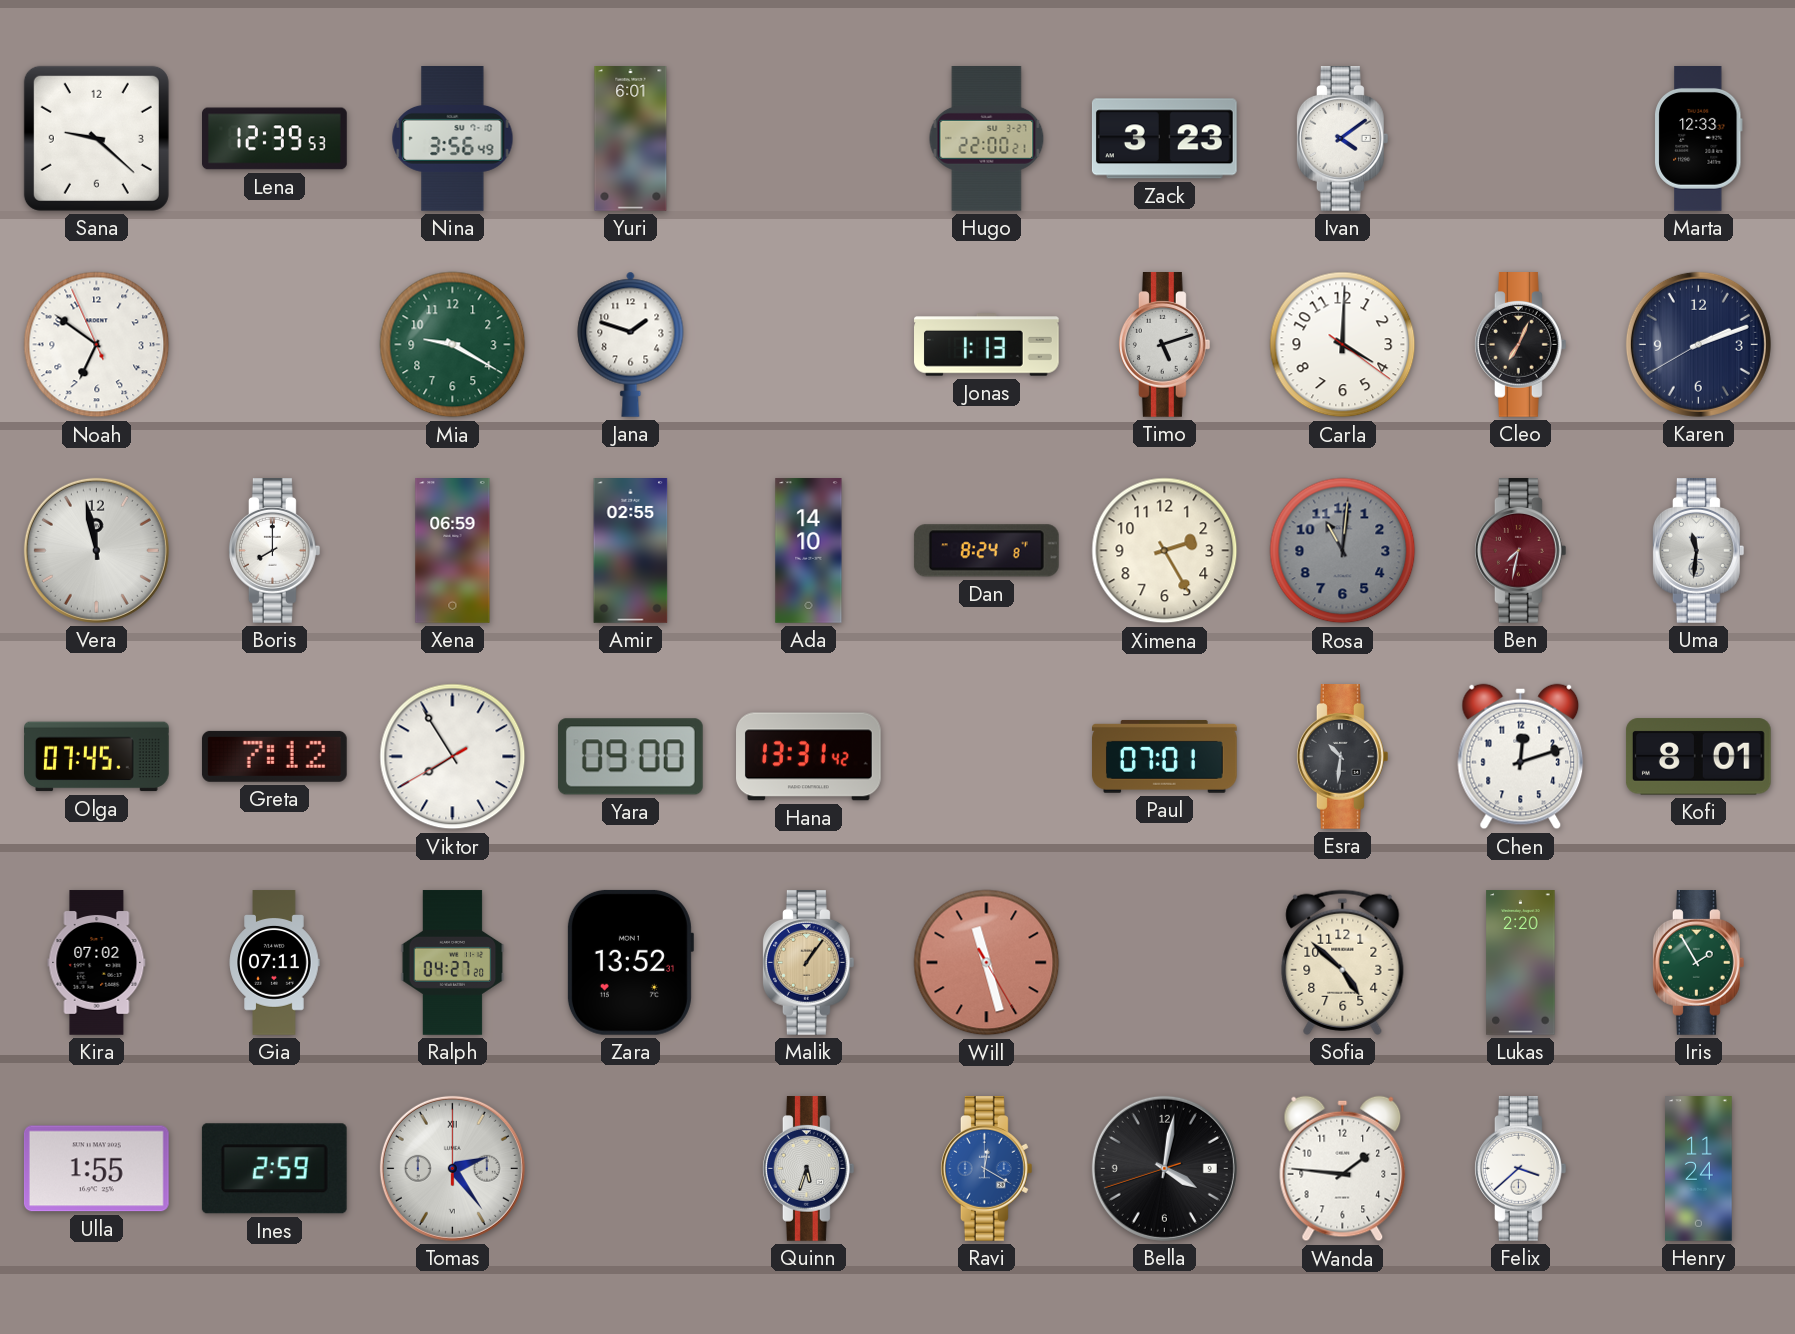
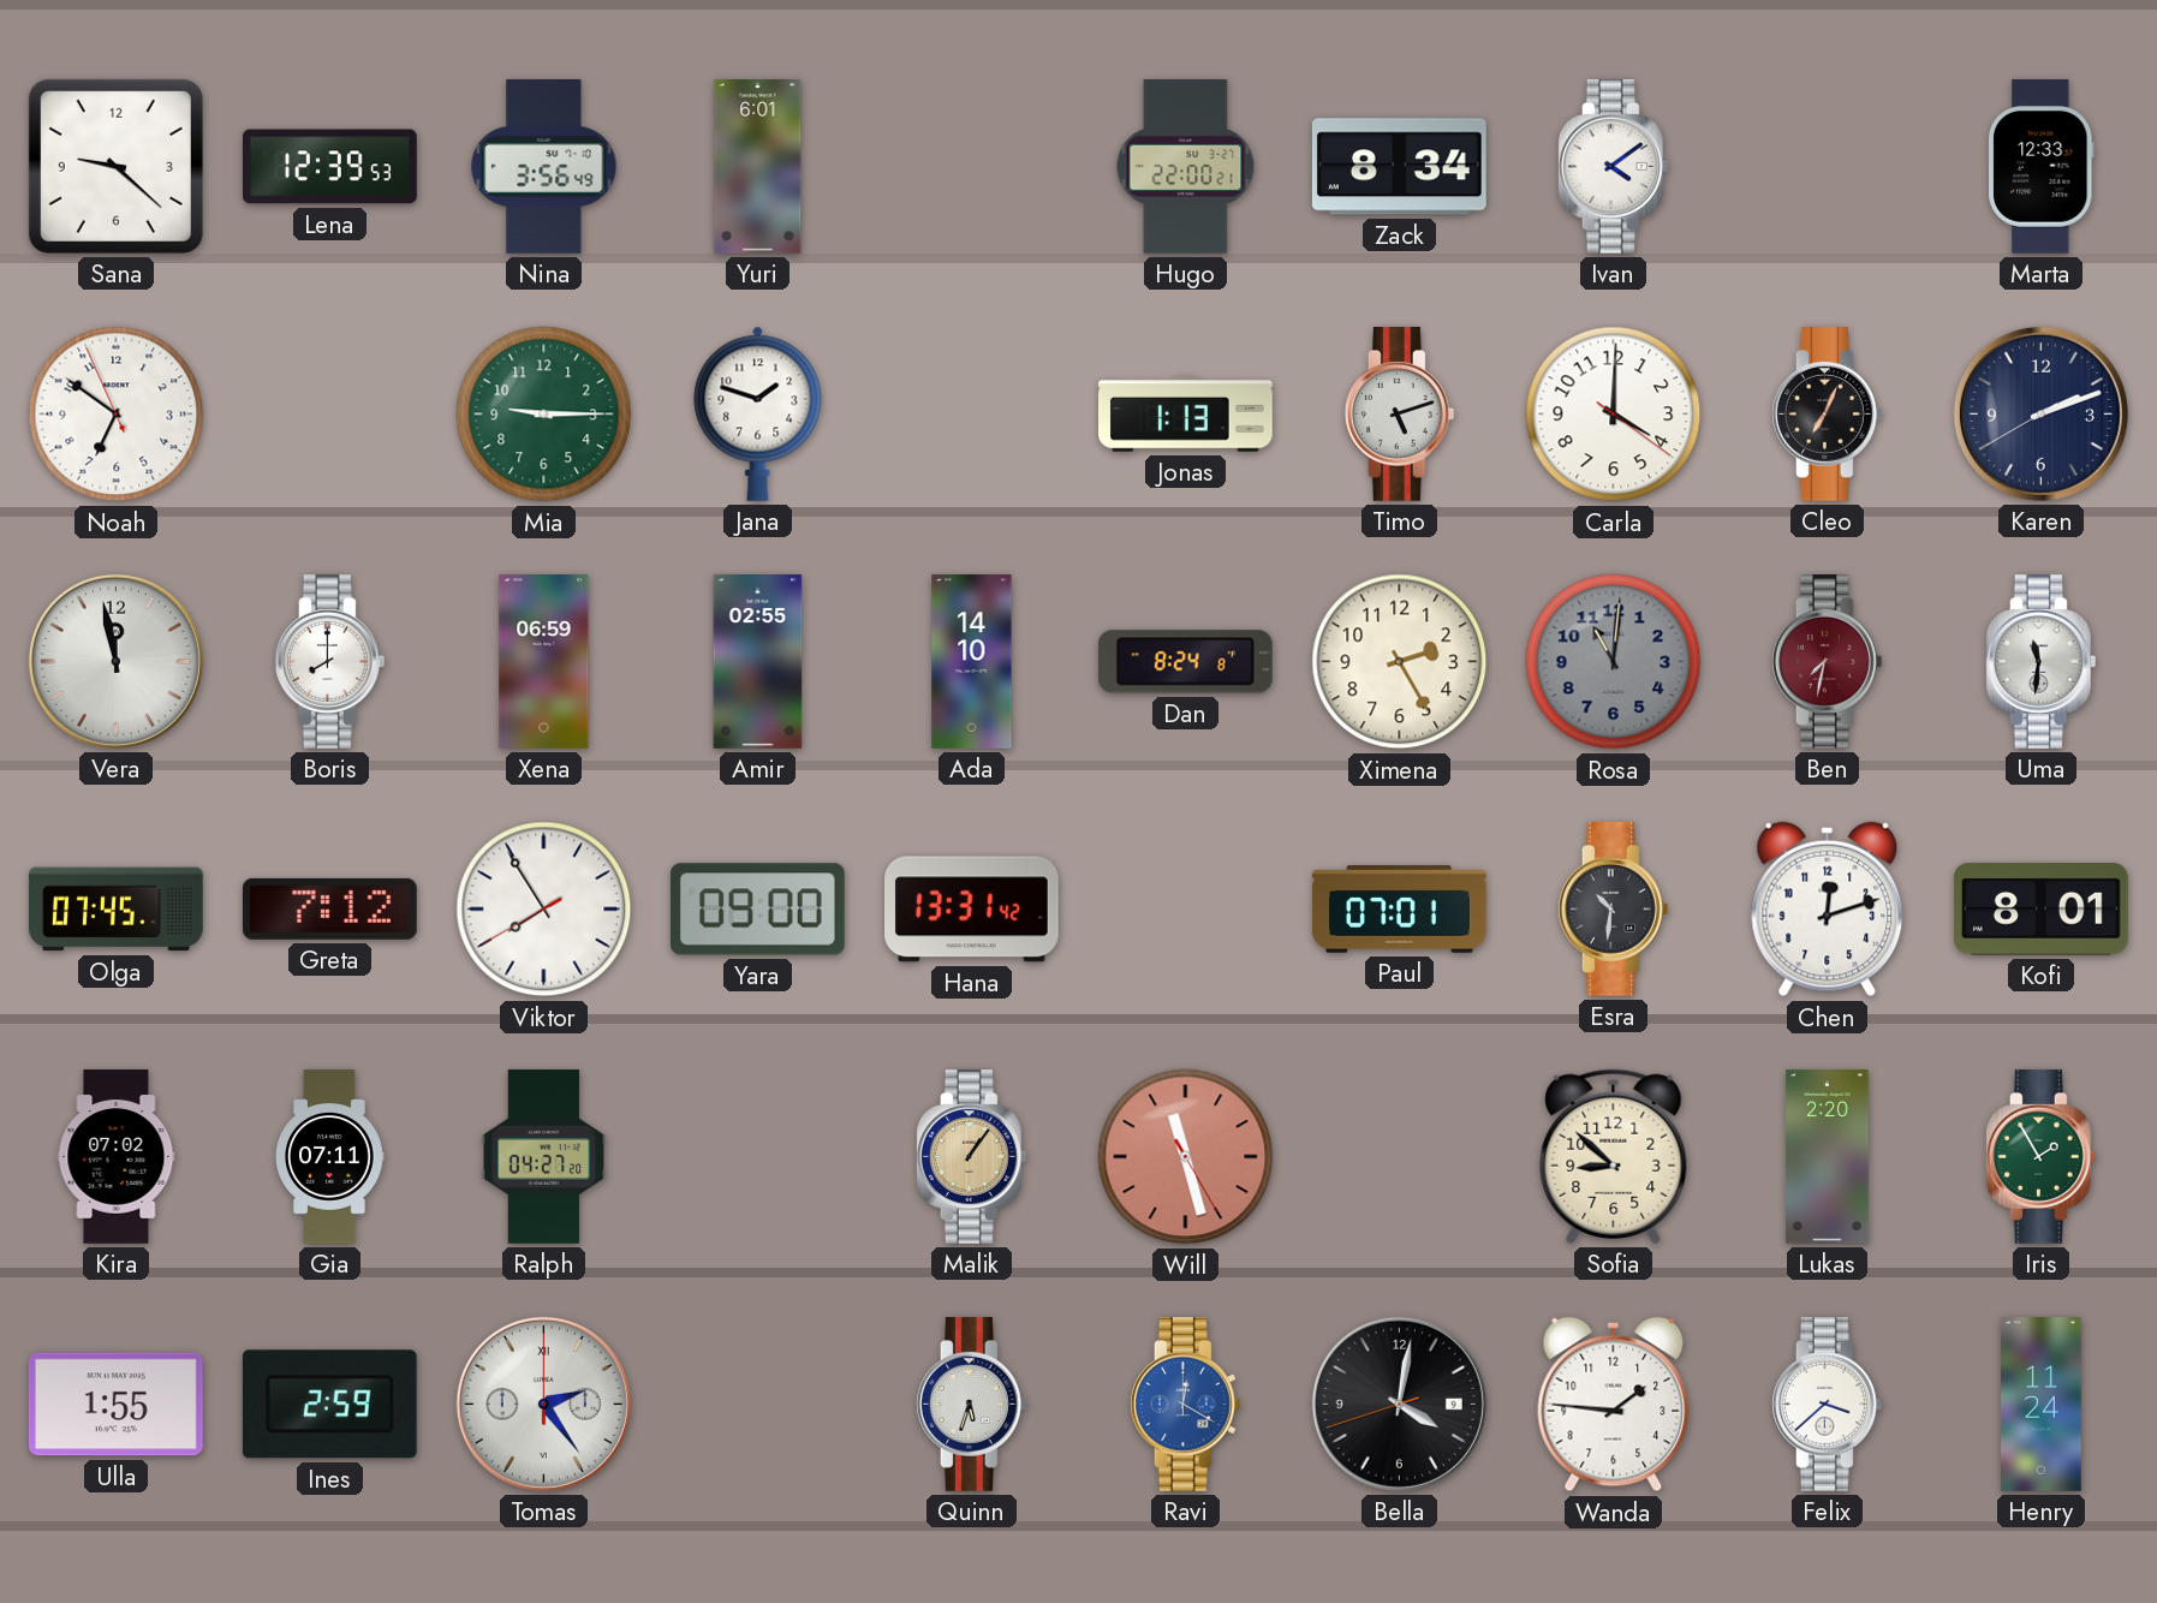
Zack: 3:23 -> 8:34
Mia: 9:20 -> 9:15
Zara: 13:52 -> none
Sofia: 4:52 -> 8:52
